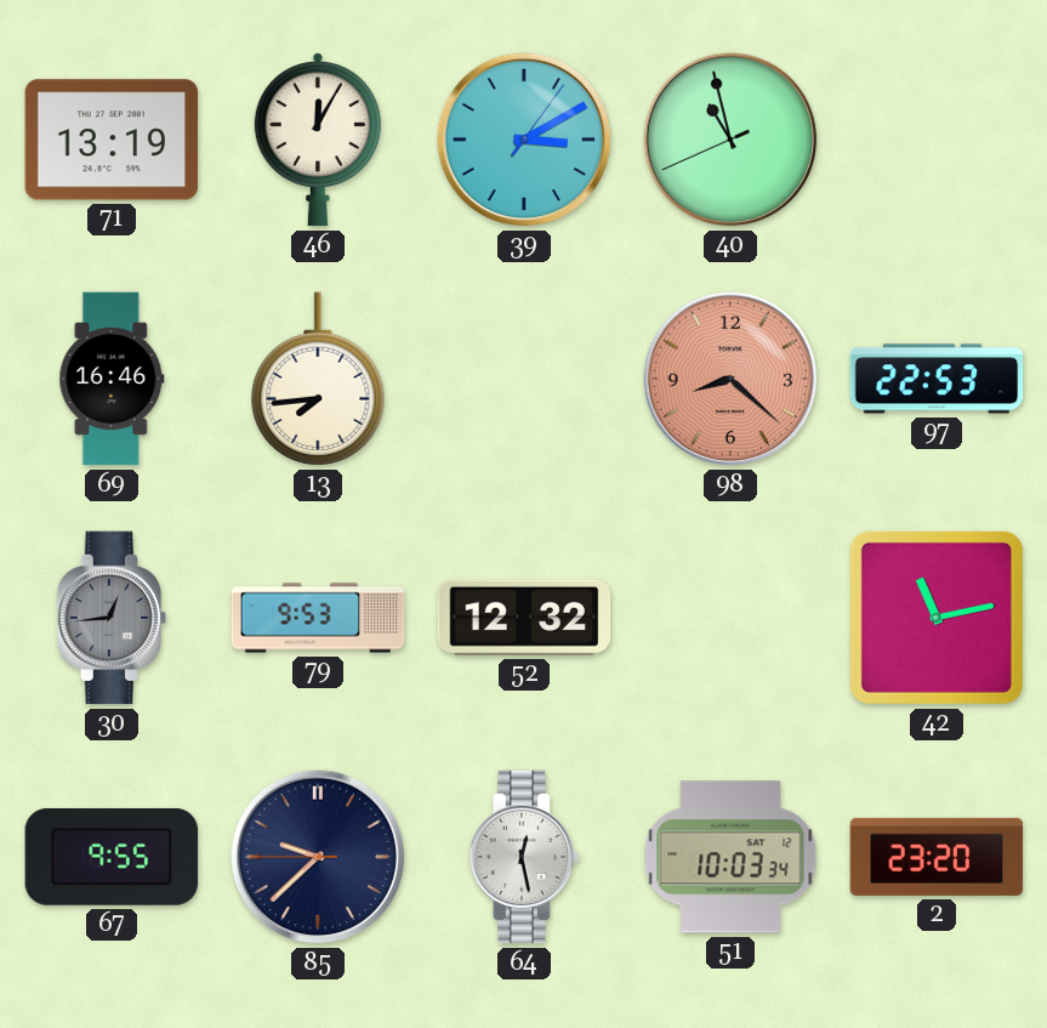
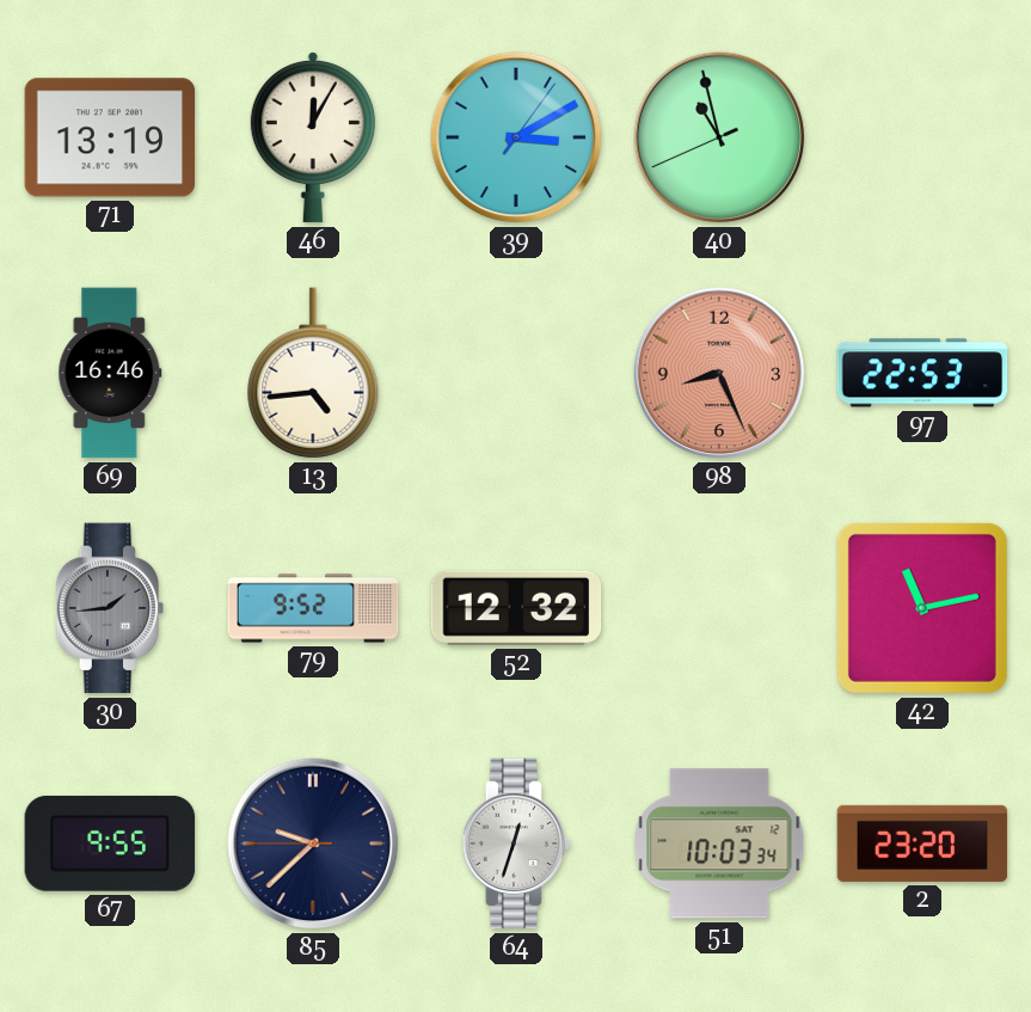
13: 7:44 -> 4:44
98: 8:22 -> 8:26
30: 12:44 -> 1:44
79: 9:53 -> 9:52
64: 12:28 -> 12:33
